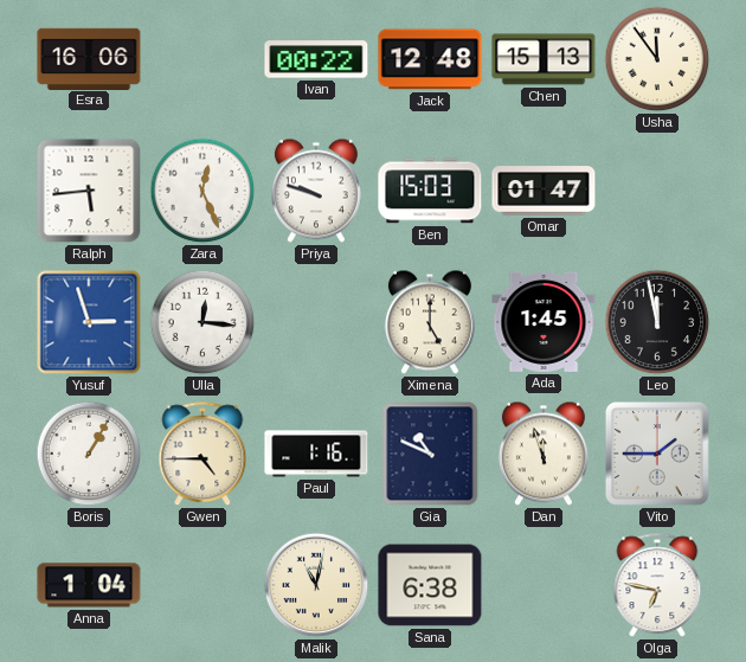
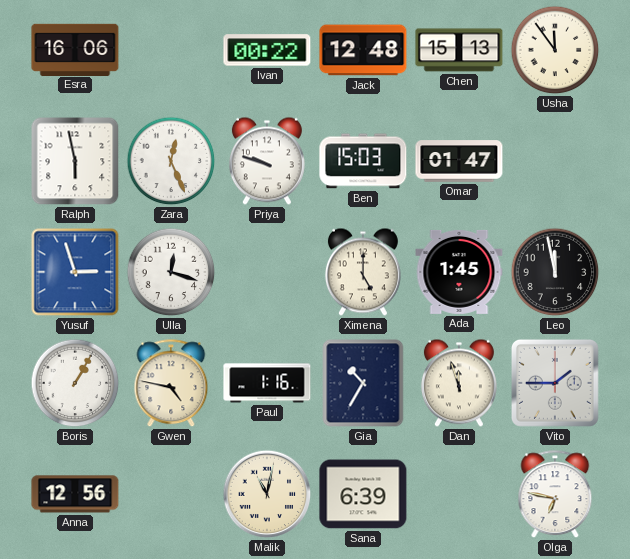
Ralph: 5:44 -> 5:58
Ulla: 12:16 -> 12:18
Gwen: 4:45 -> 4:47
Gia: 10:49 -> 10:35
Anna: 1:04 -> 12:56
Sana: 6:38 -> 6:39
